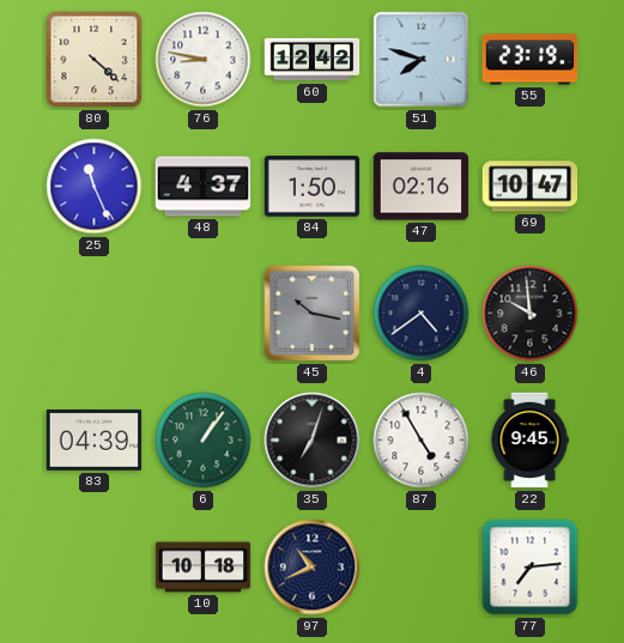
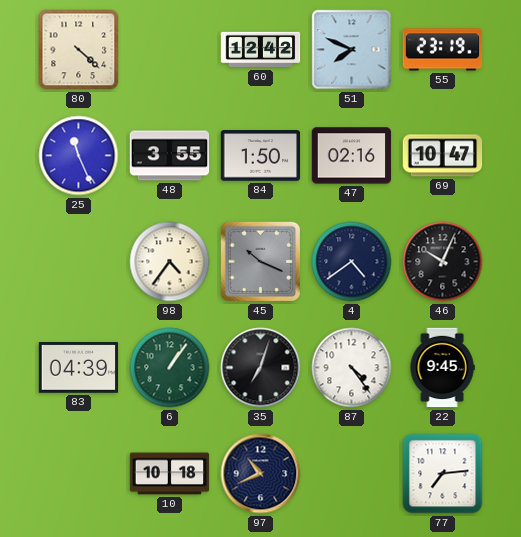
76: 8:47 -> none
51: 7:48 -> 7:49
48: 4:37 -> 3:55
98: none -> 4:36
45: 10:17 -> 10:19
46: 9:59 -> 10:04
87: 4:55 -> 4:24
